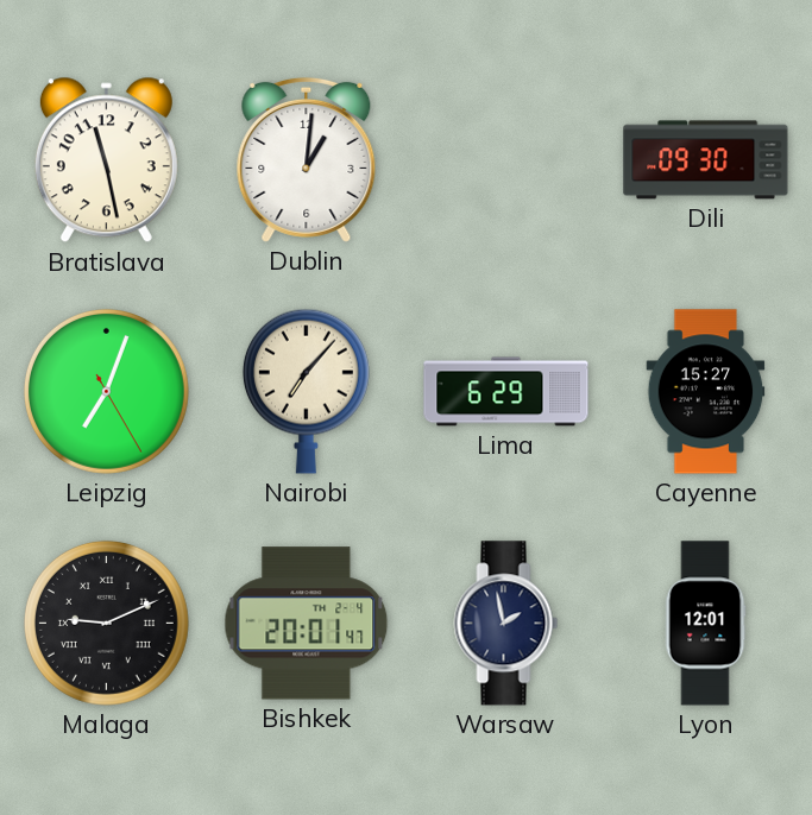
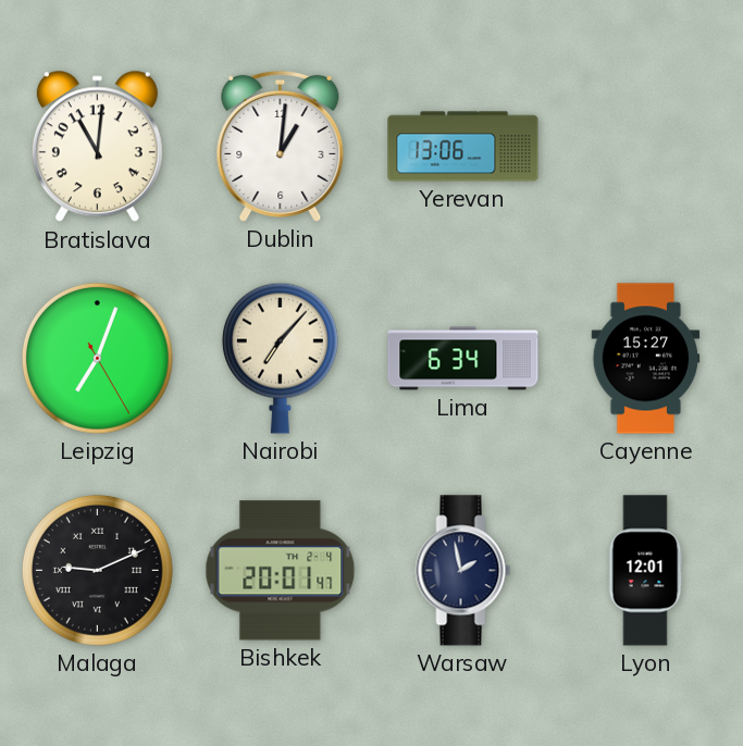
Bratislava: 11:28 -> 11:01
Yerevan: none -> 13:06
Dili: 09:30 -> none
Lima: 6:29 -> 6:34
